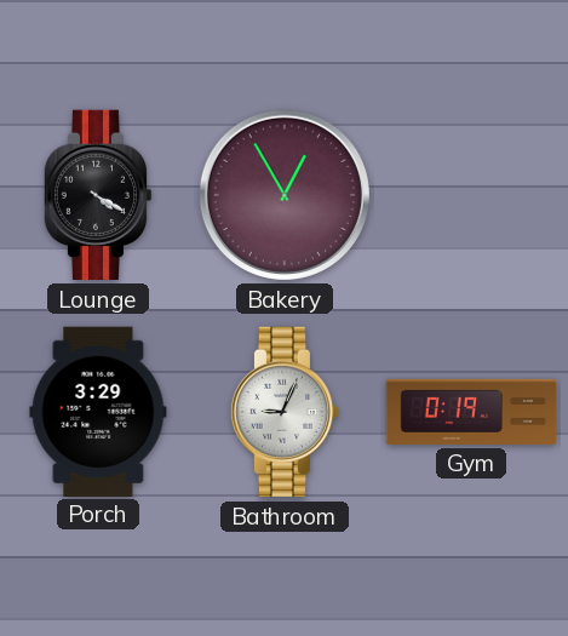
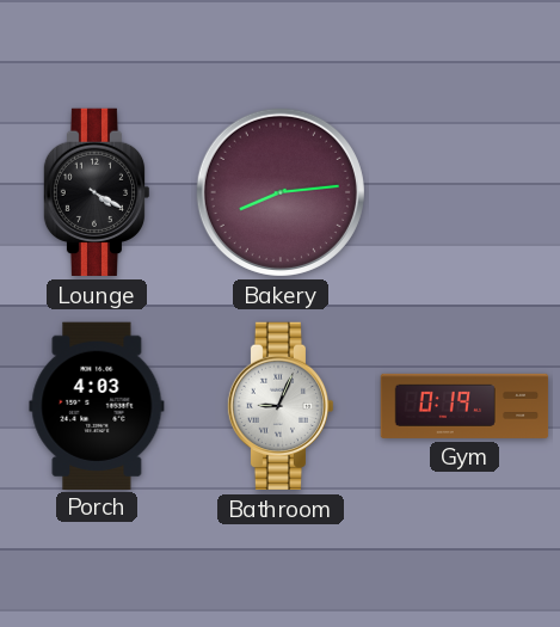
Bakery: 12:55 -> 8:14
Porch: 3:29 -> 4:03
